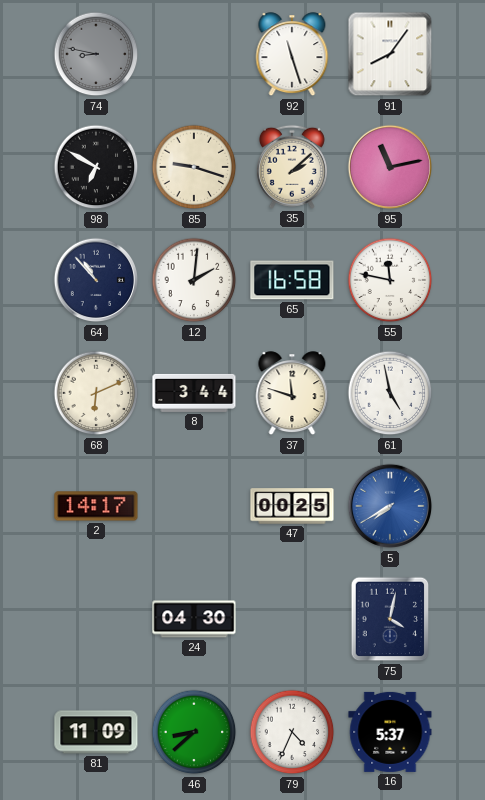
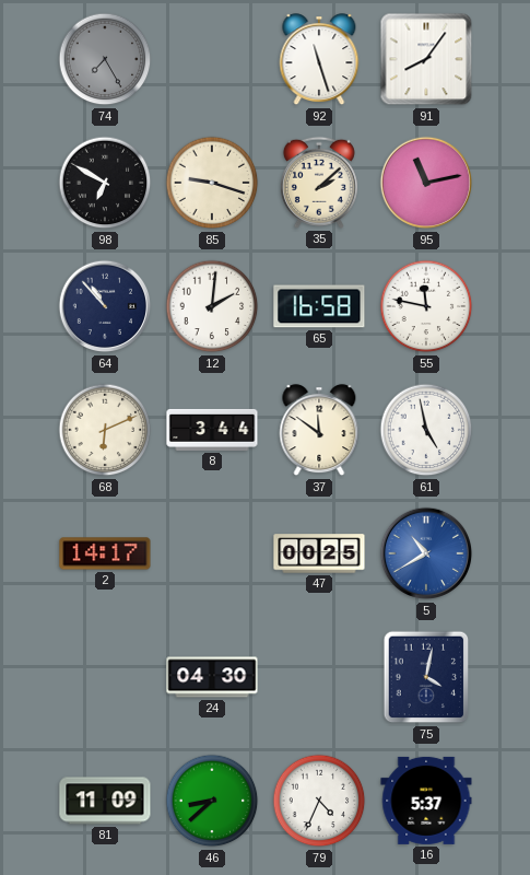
74: 8:47 -> 7:25
37: 11:48 -> 11:51
5: 7:40 -> 10:40
